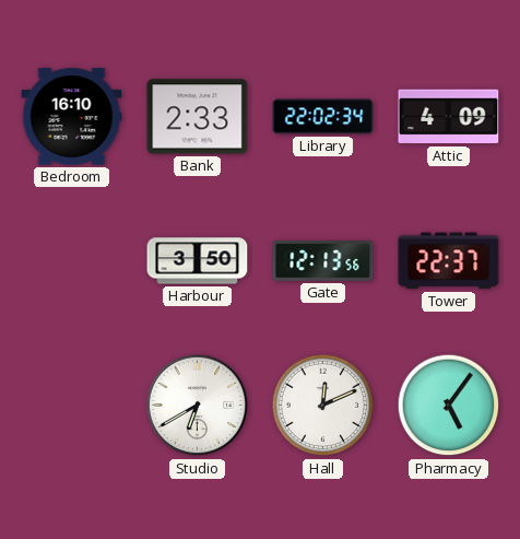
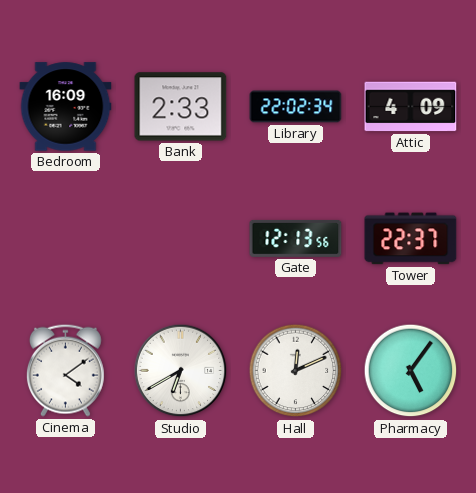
Bedroom: 16:10 -> 16:09
Harbour: 3:50 -> none
Cinema: none -> 4:09
